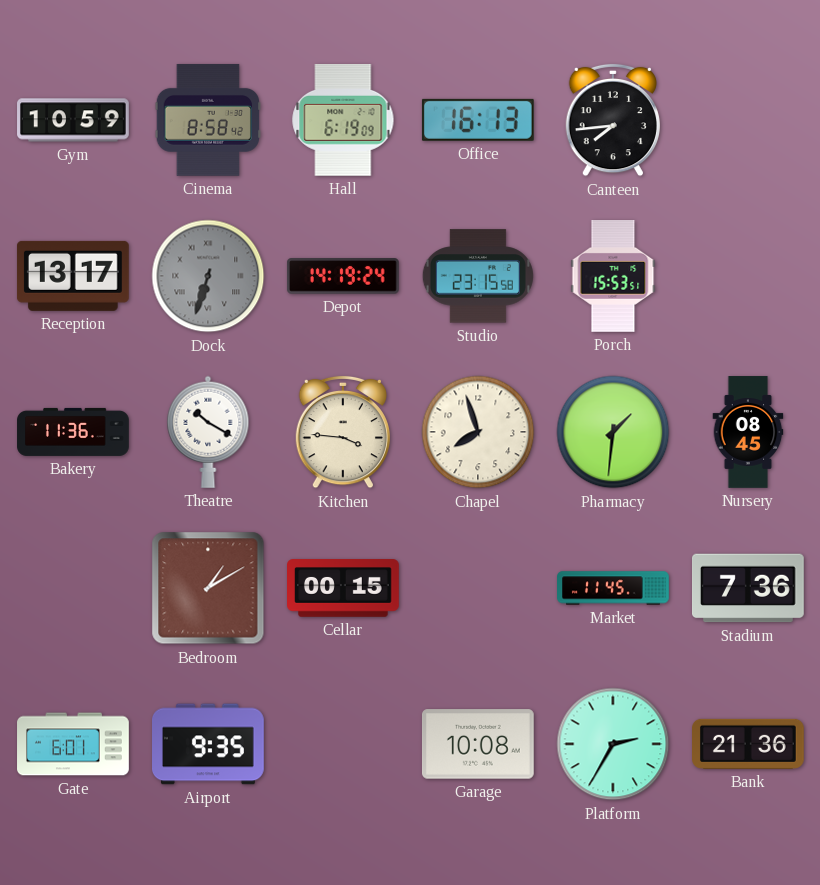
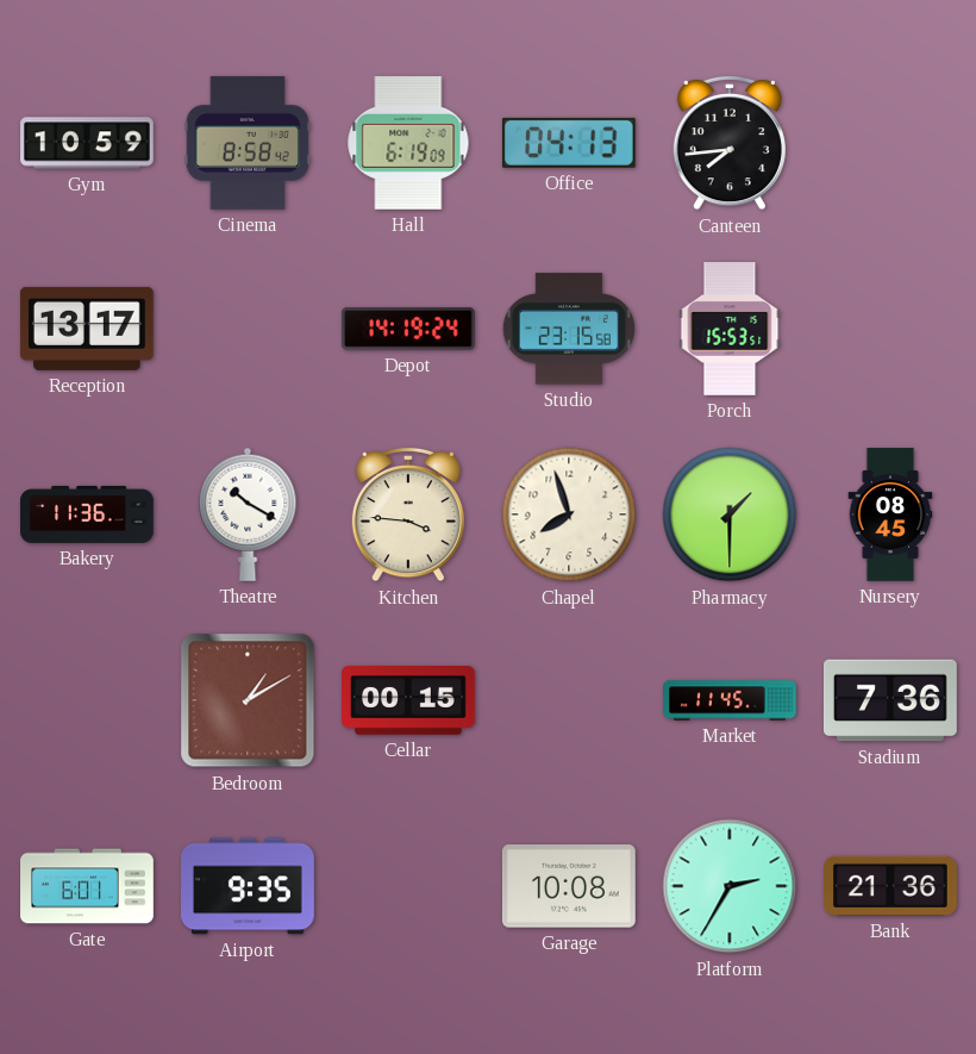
Office: 16:13 -> 04:13
Dock: 6:33 -> none
Pharmacy: 1:31 -> 1:30
